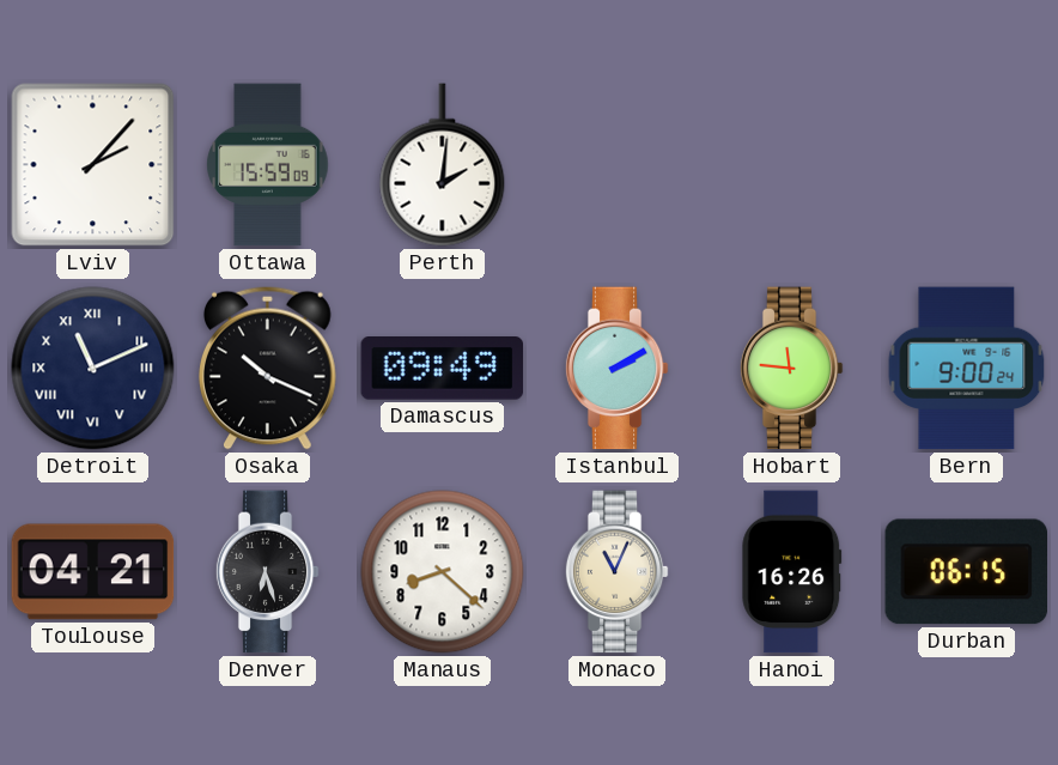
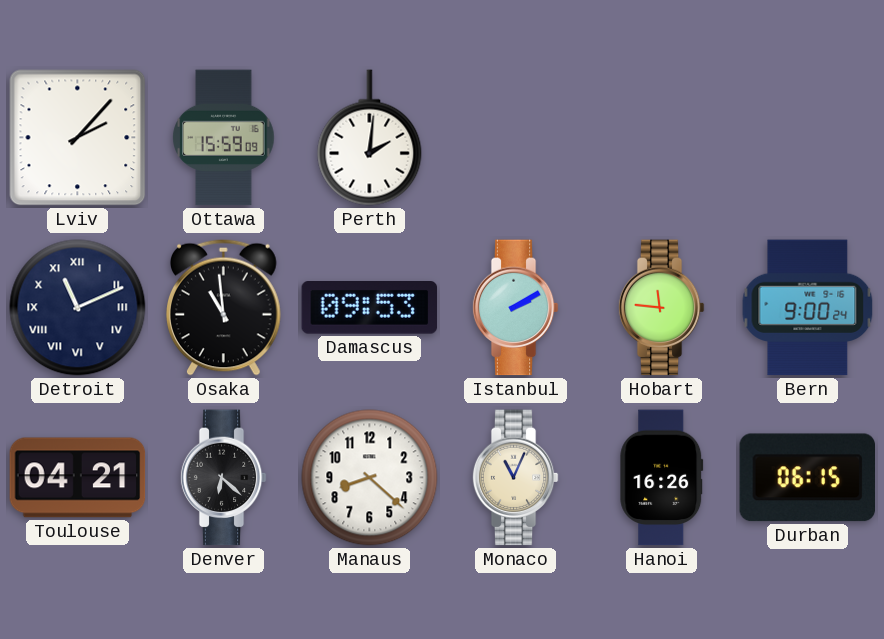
Osaka: 10:19 -> 10:59
Damascus: 09:49 -> 09:53
Denver: 6:27 -> 6:22
